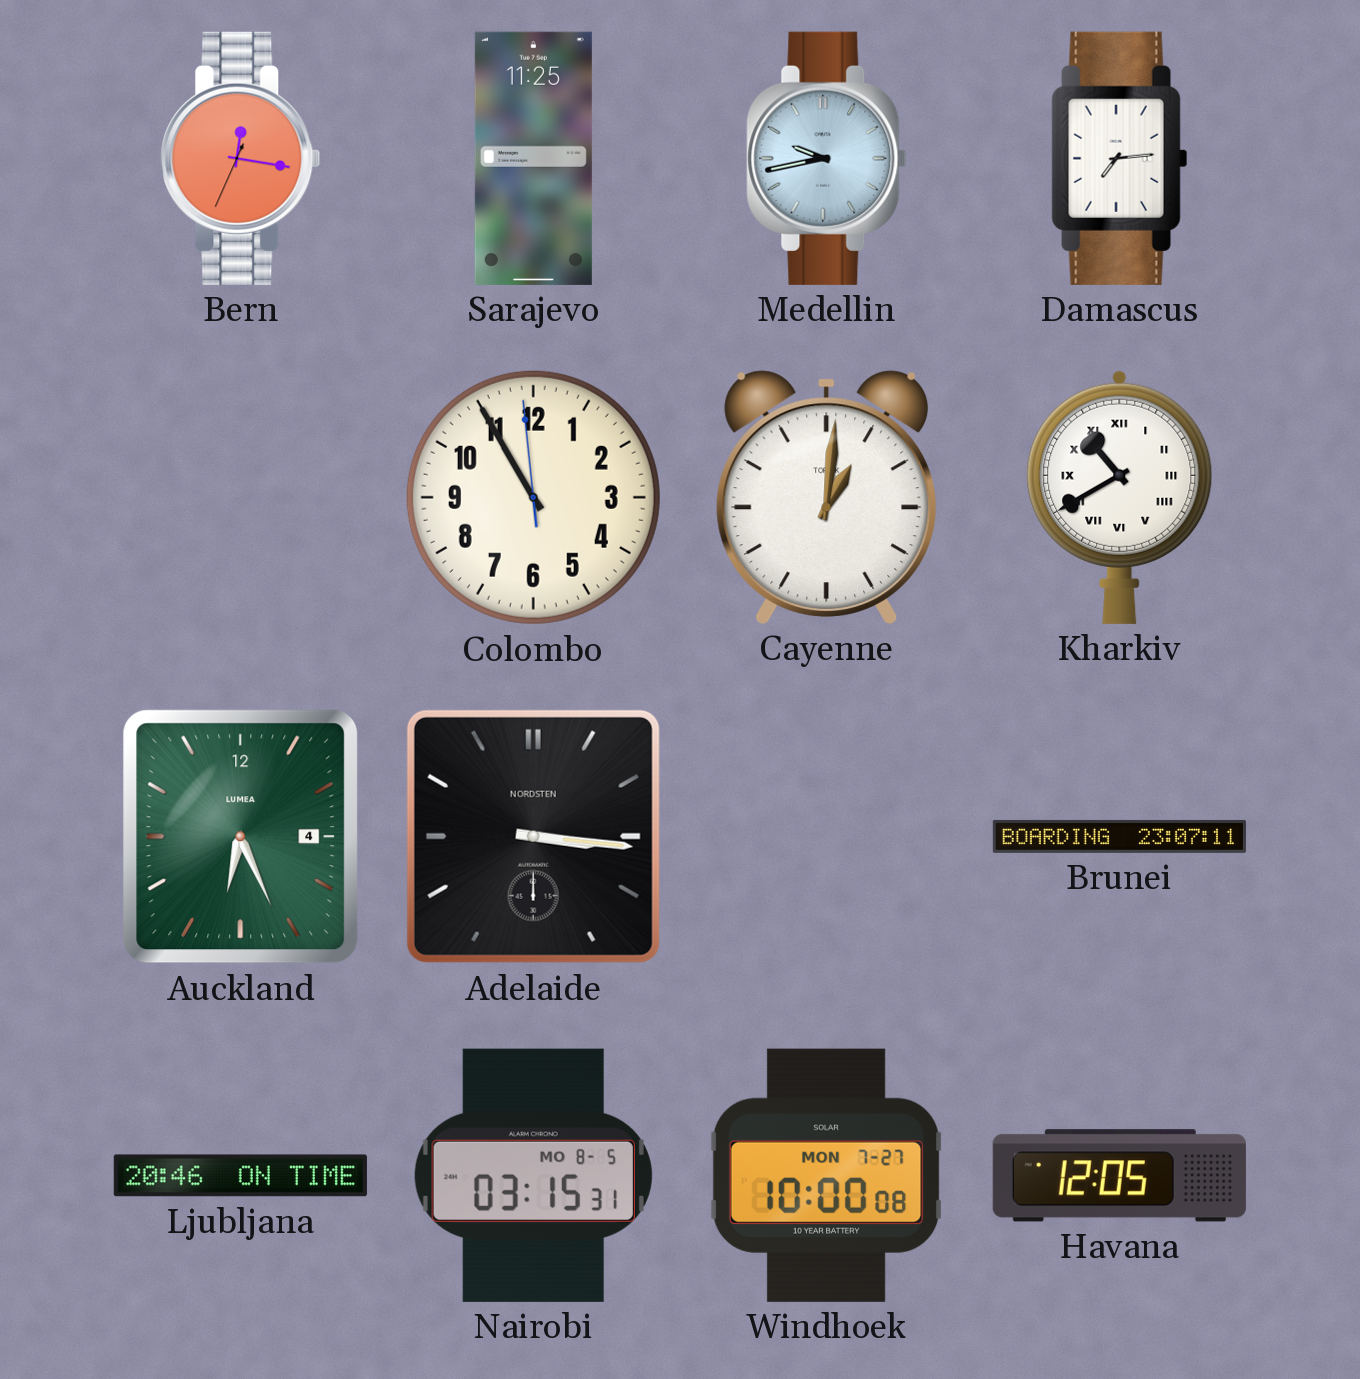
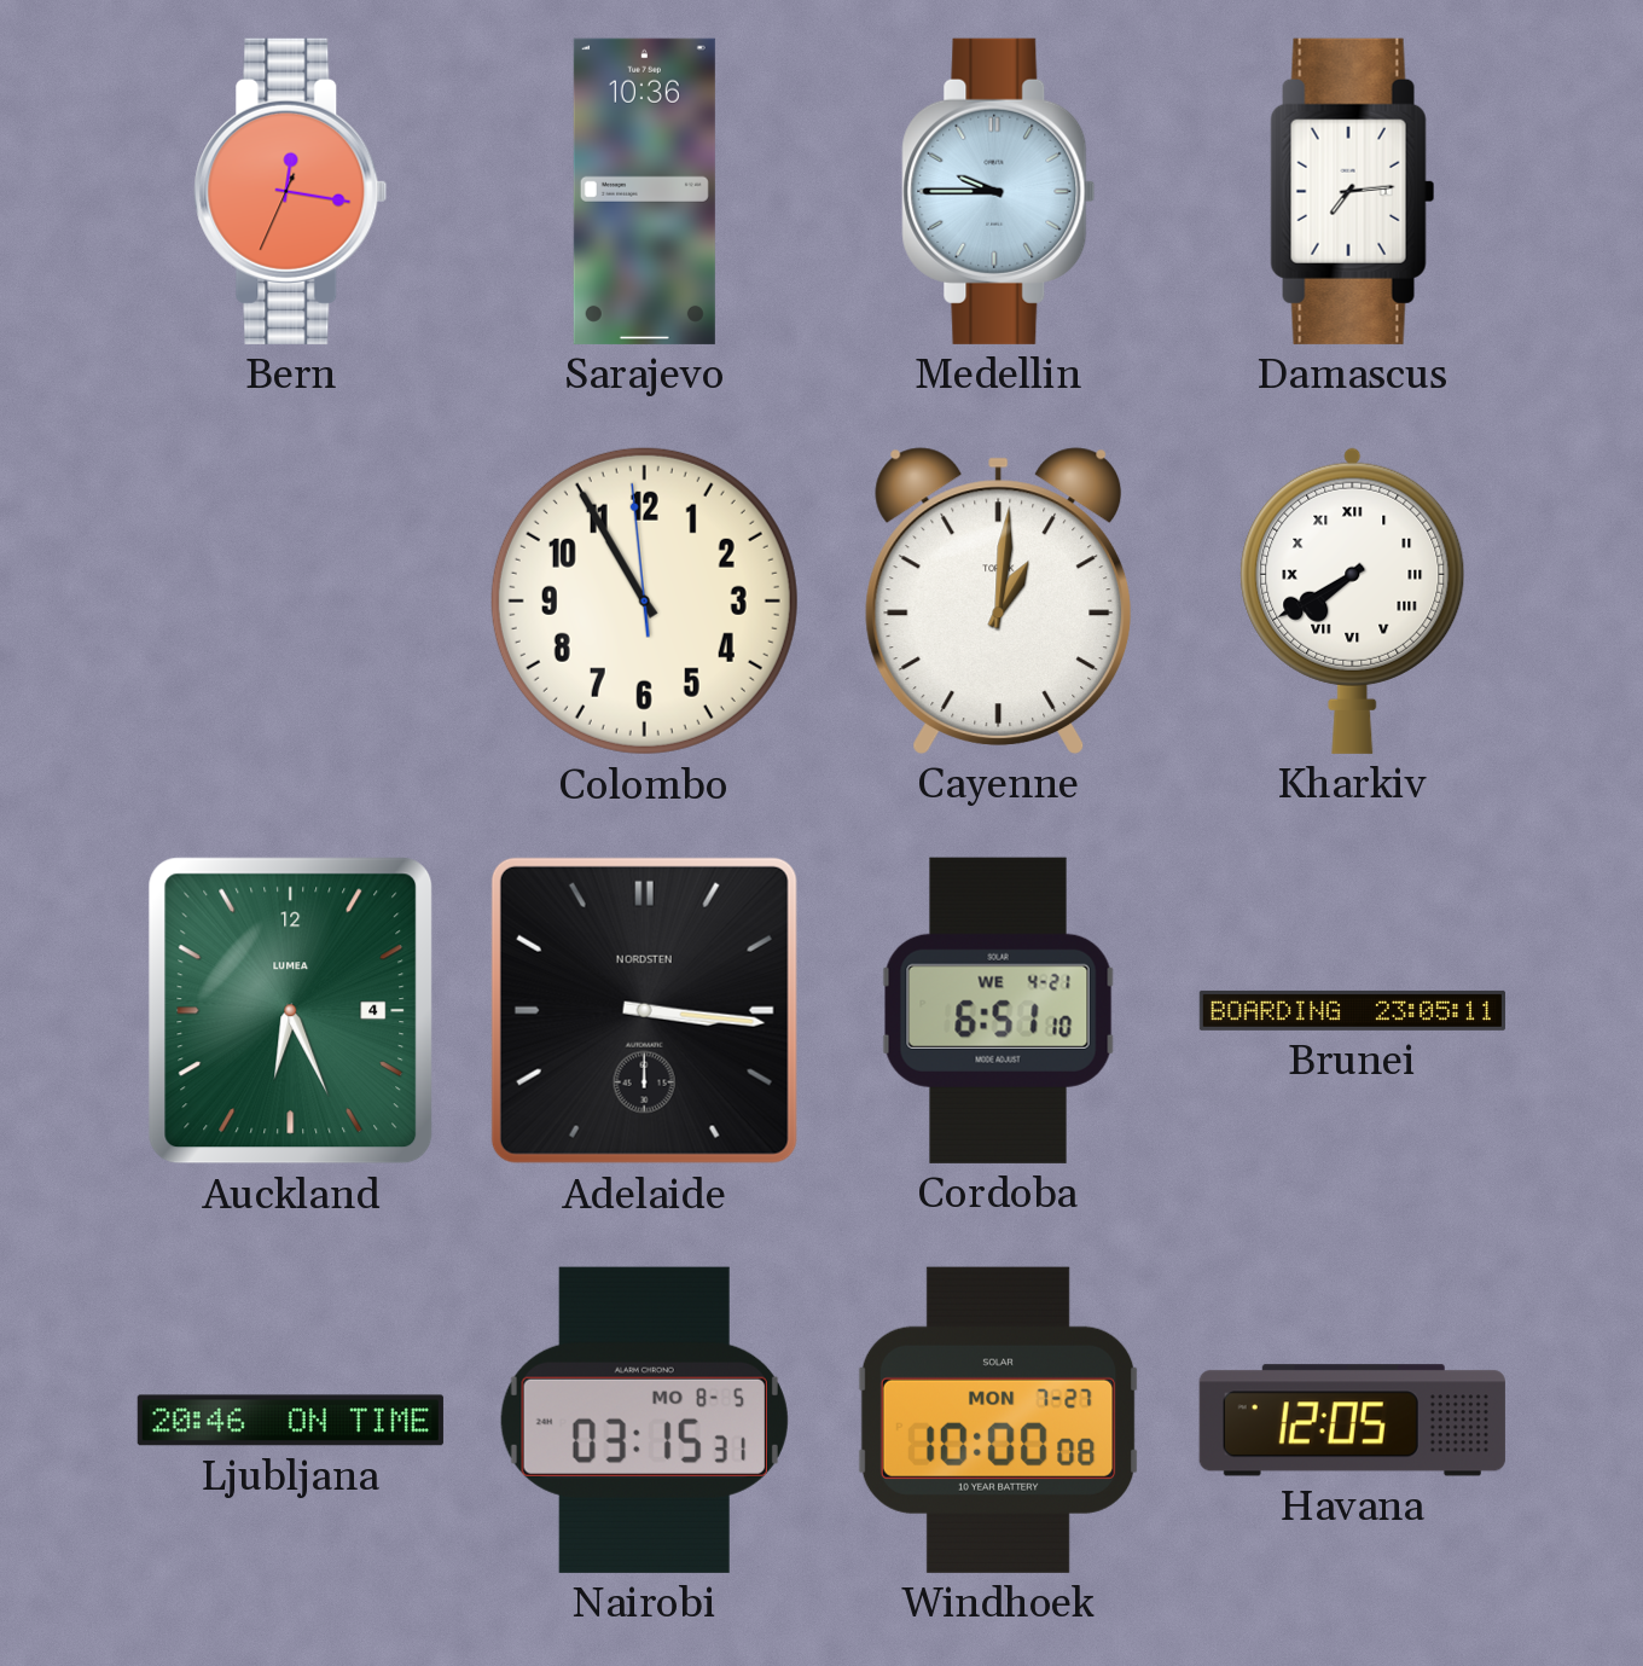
Sarajevo: 11:25 -> 10:36
Medellin: 9:43 -> 9:45
Kharkiv: 10:40 -> 7:40
Cordoba: none -> 6:51
Brunei: 23:07 -> 23:05
